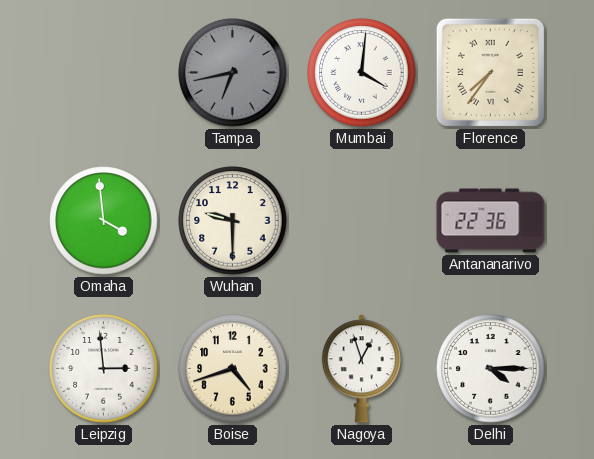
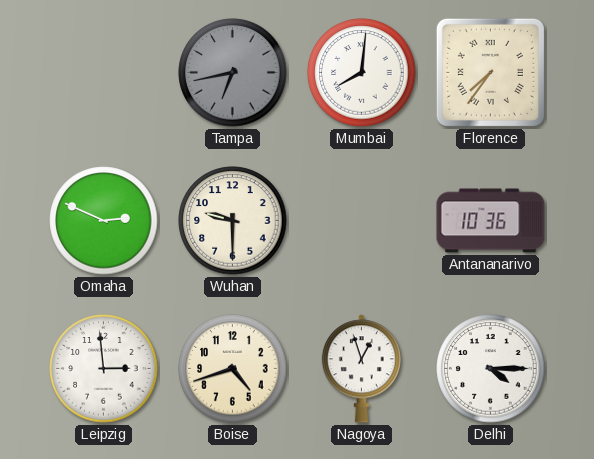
Mumbai: 4:01 -> 8:01
Omaha: 3:59 -> 2:49
Antananarivo: 22:36 -> 10:36
